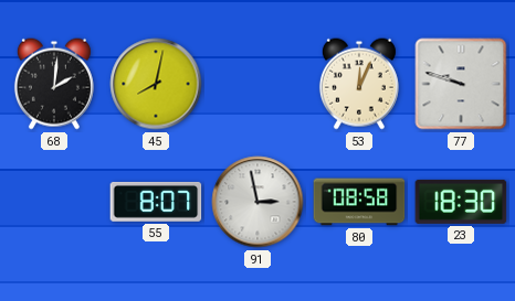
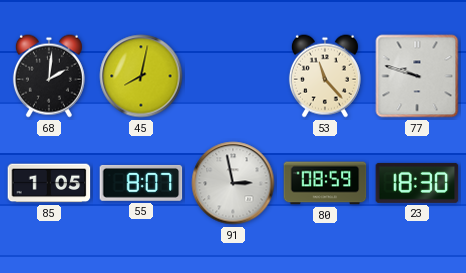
53: 12:04 -> 11:23
85: none -> 1:05
80: 08:58 -> 08:59
